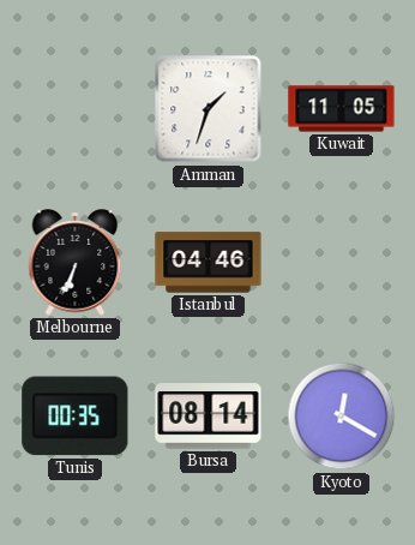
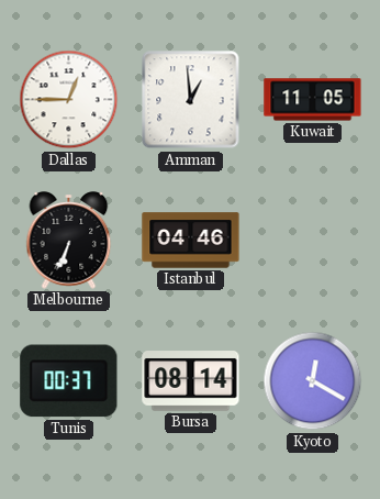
Dallas: none -> 12:45
Amman: 1:33 -> 12:59
Tunis: 00:35 -> 00:37
